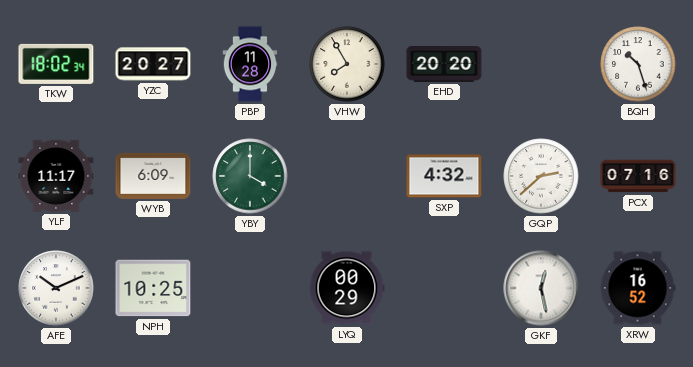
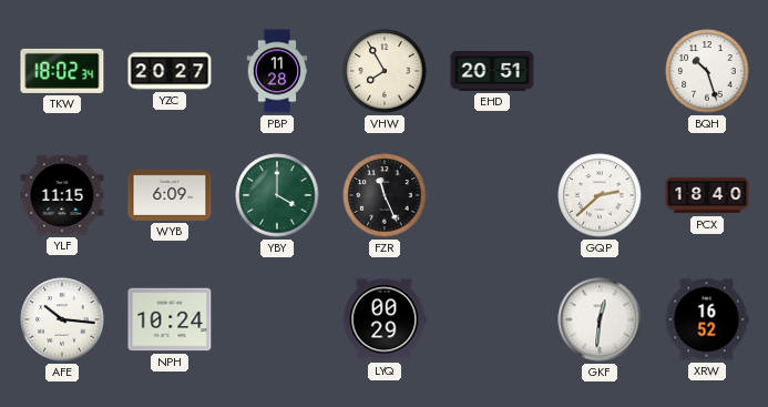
EHD: 20:20 -> 20:51
YLF: 11:17 -> 11:15
FZR: none -> 11:26
SXP: 4:32 -> none
PCX: 07:16 -> 18:40
AFE: 10:11 -> 10:16
NPH: 10:25 -> 10:24
GKF: 12:28 -> 12:31
